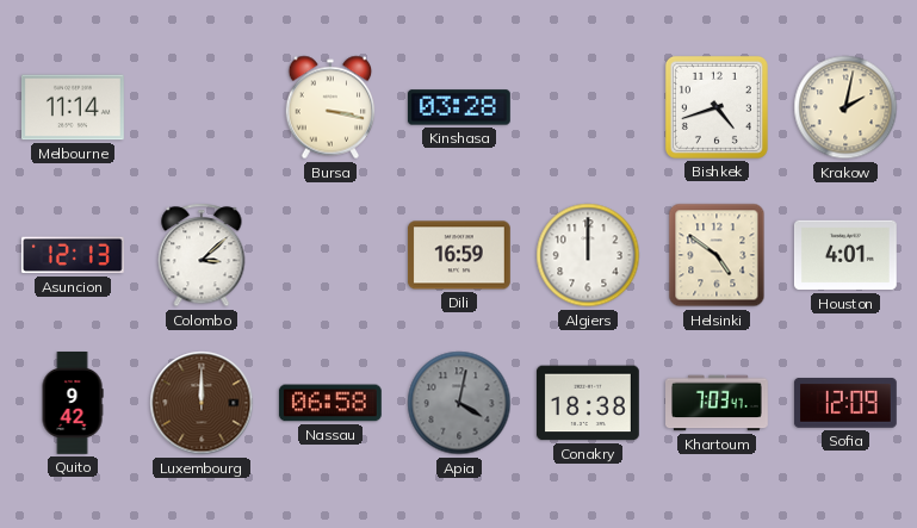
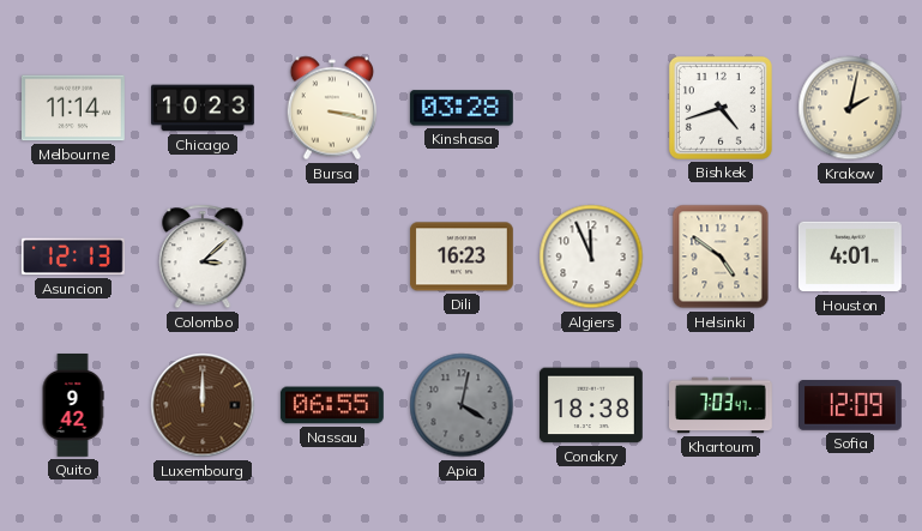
Chicago: none -> 10:23
Dili: 16:59 -> 16:23
Algiers: 12:00 -> 11:56
Nassau: 06:58 -> 06:55
